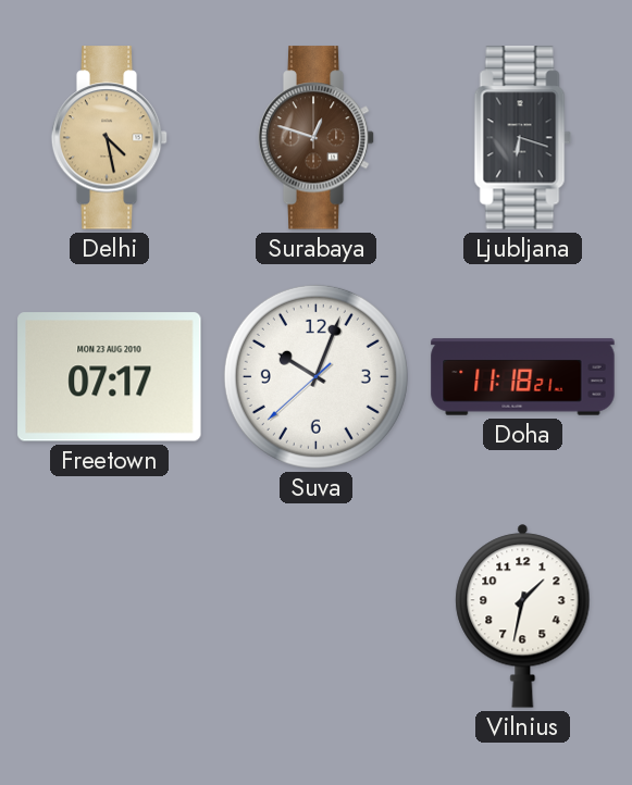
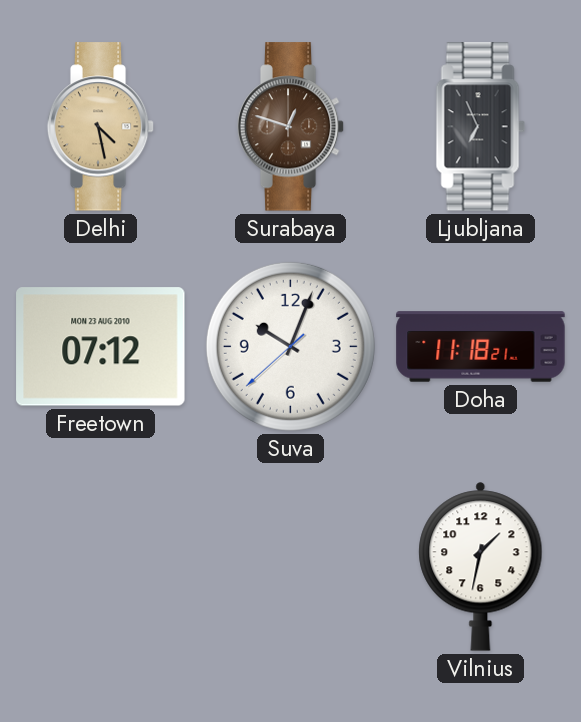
Ljubljana: 6:18 -> 6:56
Freetown: 07:17 -> 07:12
